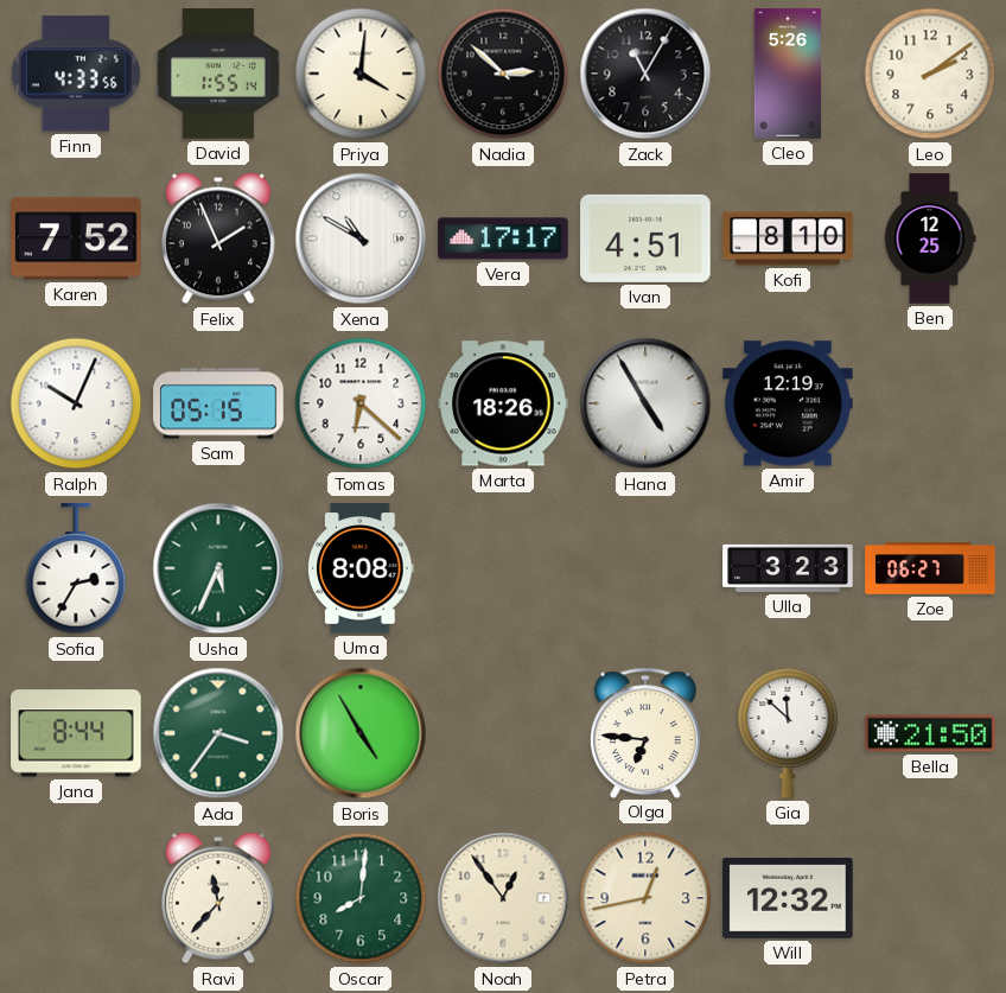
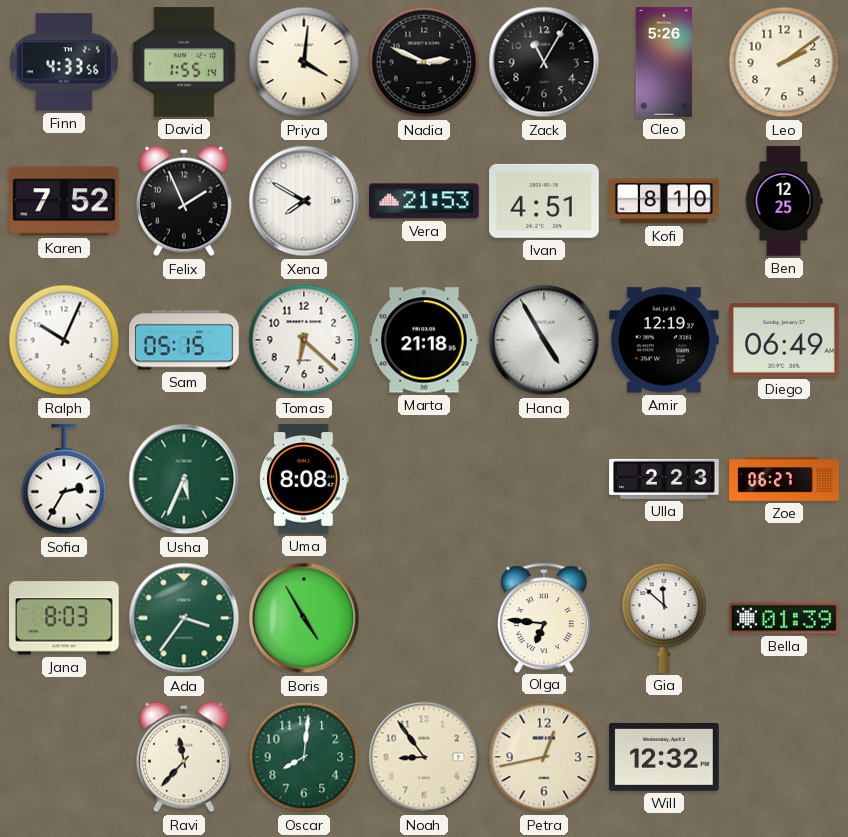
Nadia: 2:52 -> 2:49
Xena: 10:50 -> 7:50
Vera: 17:17 -> 21:53
Marta: 18:26 -> 21:18
Diego: none -> 06:49
Ulla: 3:23 -> 2:23
Jana: 8:44 -> 8:03
Bella: 21:50 -> 01:39
Noah: 12:54 -> 8:54
